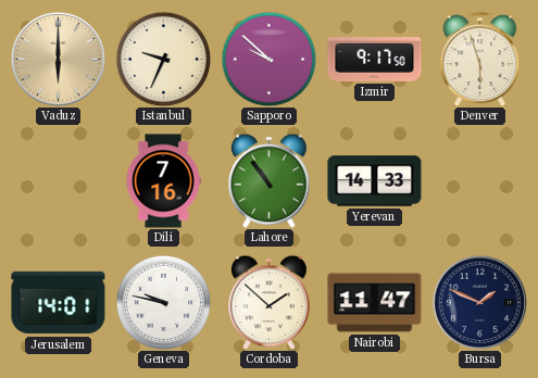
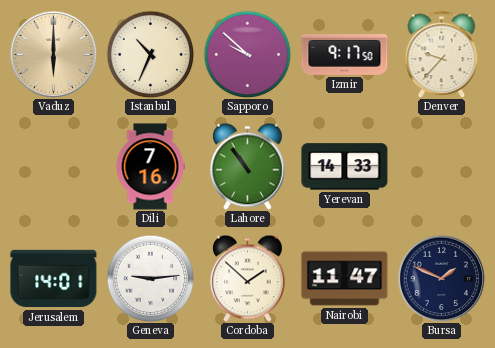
Istanbul: 9:34 -> 10:34
Denver: 5:57 -> 9:37
Geneva: 9:47 -> 9:14
